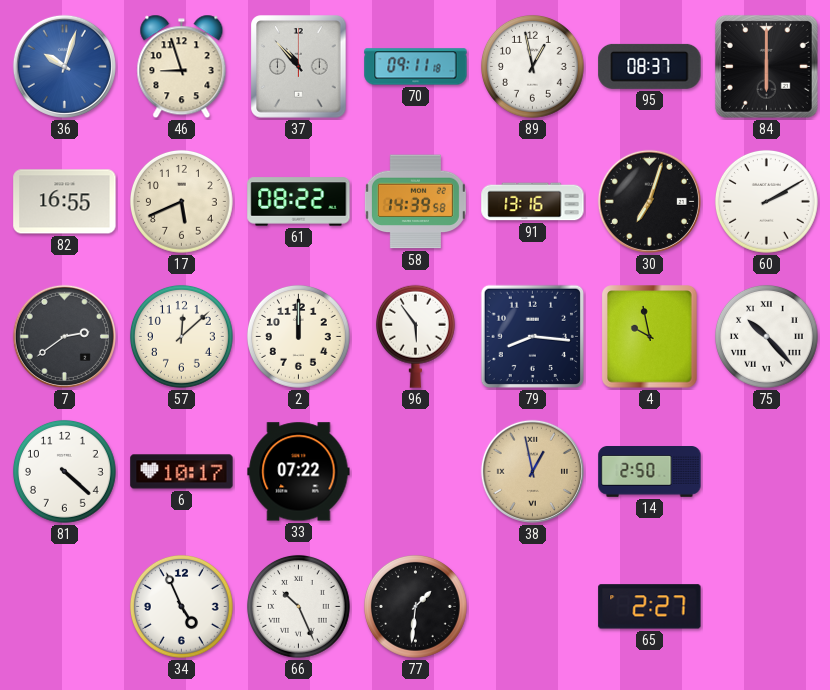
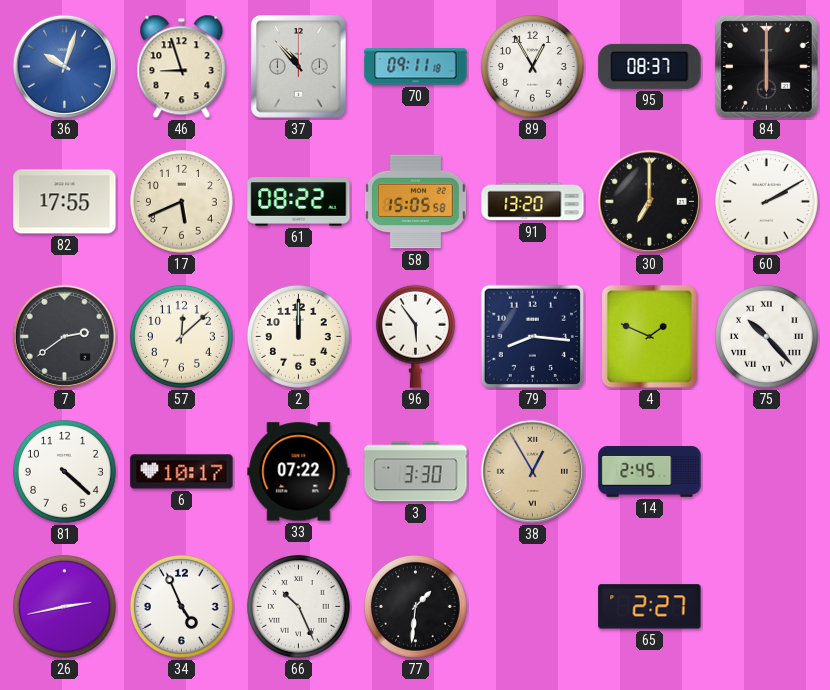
89: 12:58 -> 12:55
82: 16:55 -> 17:55
58: 14:39 -> 15:05
91: 13:16 -> 13:20
30: 7:03 -> 7:00
4: 9:58 -> 1:49
3: none -> 3:30
38: 12:58 -> 12:55
14: 2:50 -> 2:45
26: none -> 2:43
